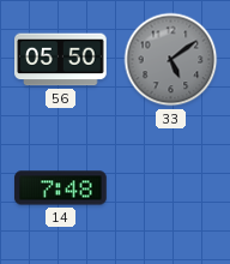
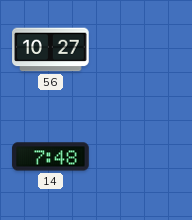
56: 05:50 -> 10:27
33: 5:09 -> none
